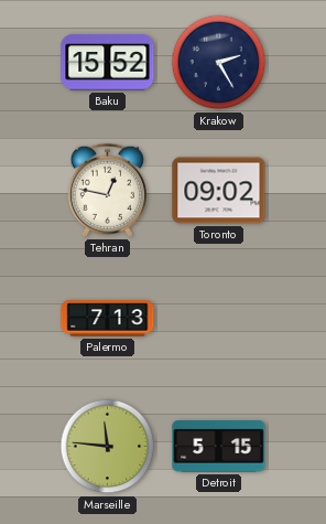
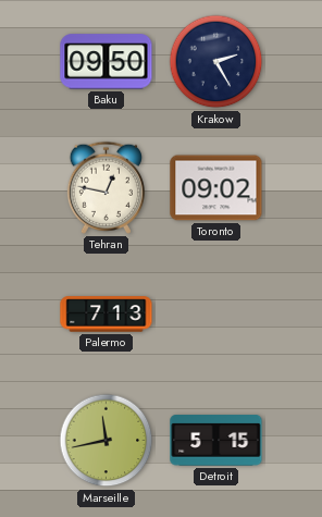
Baku: 15:52 -> 09:50
Marseille: 11:46 -> 11:43
